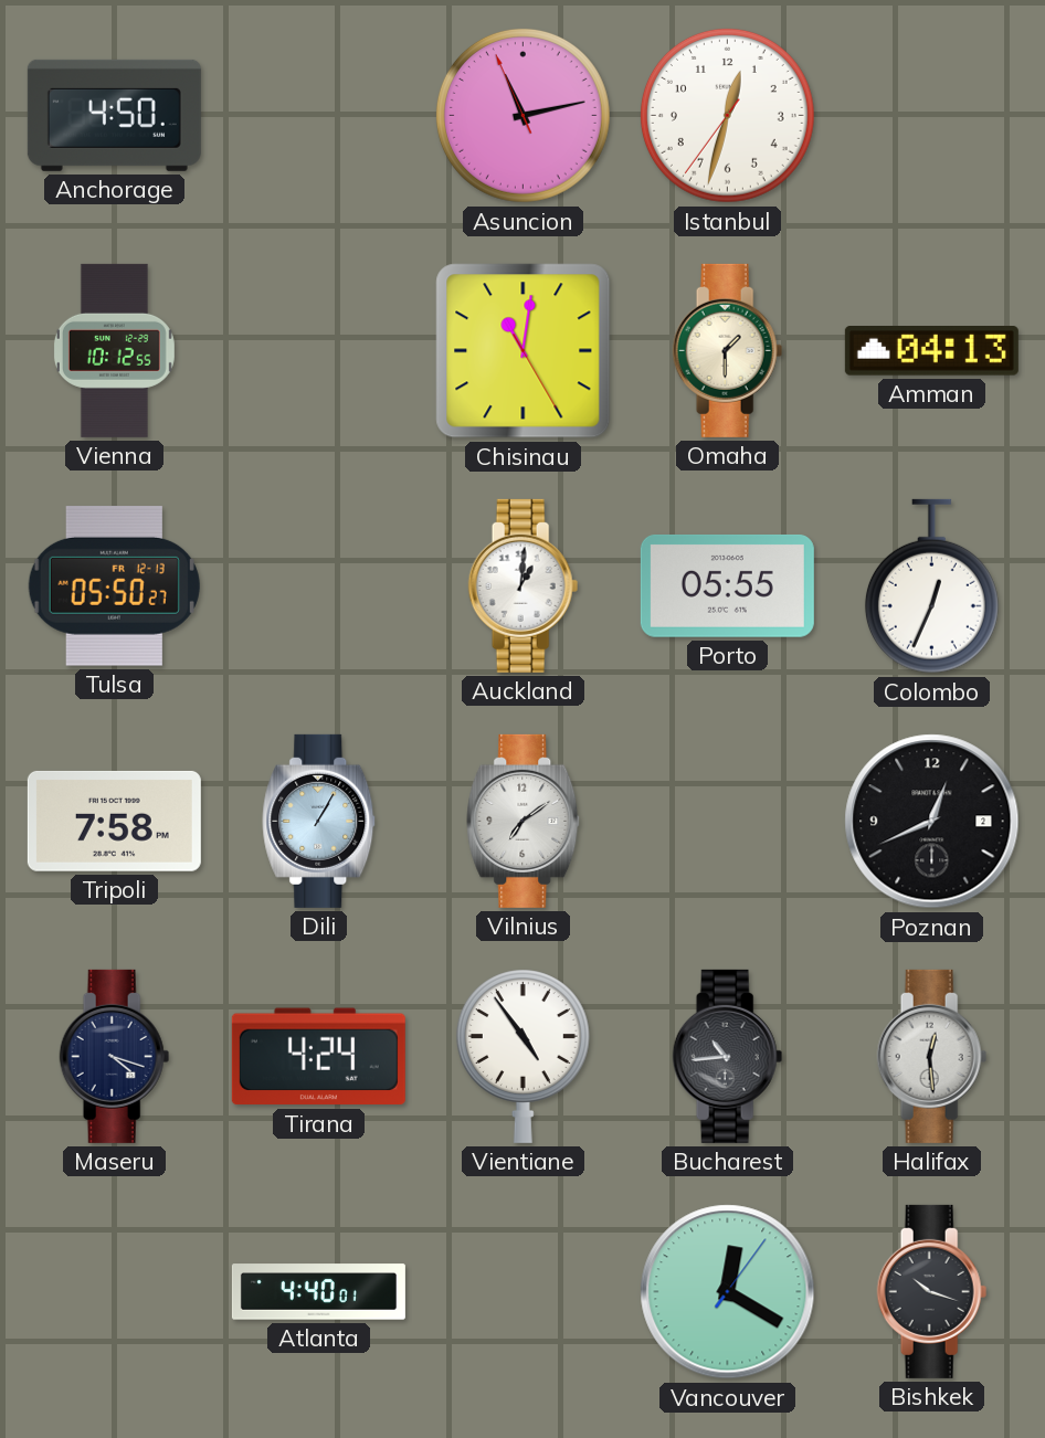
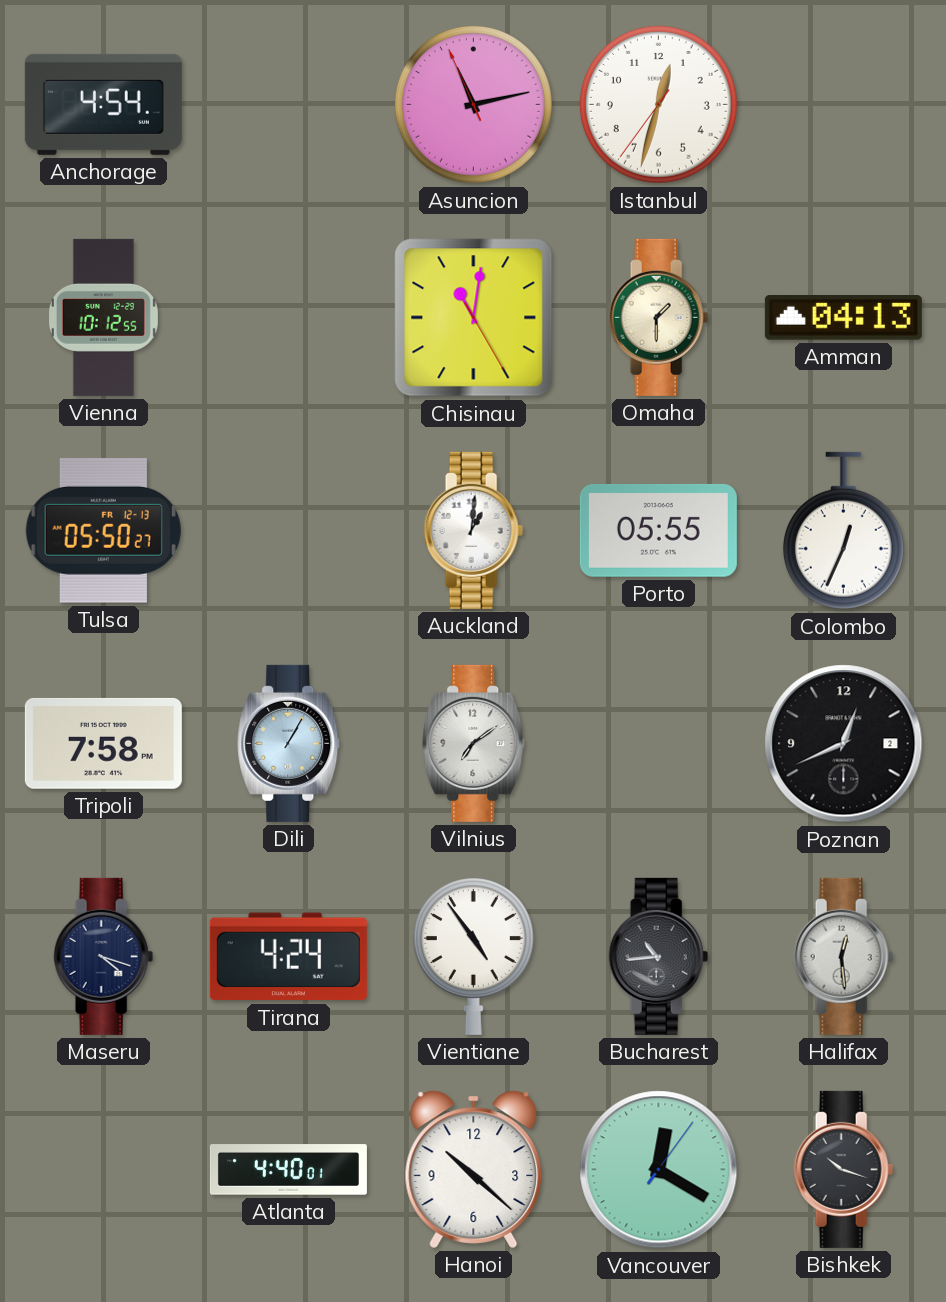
Anchorage: 4:50 -> 4:54
Hanoi: none -> 10:22
